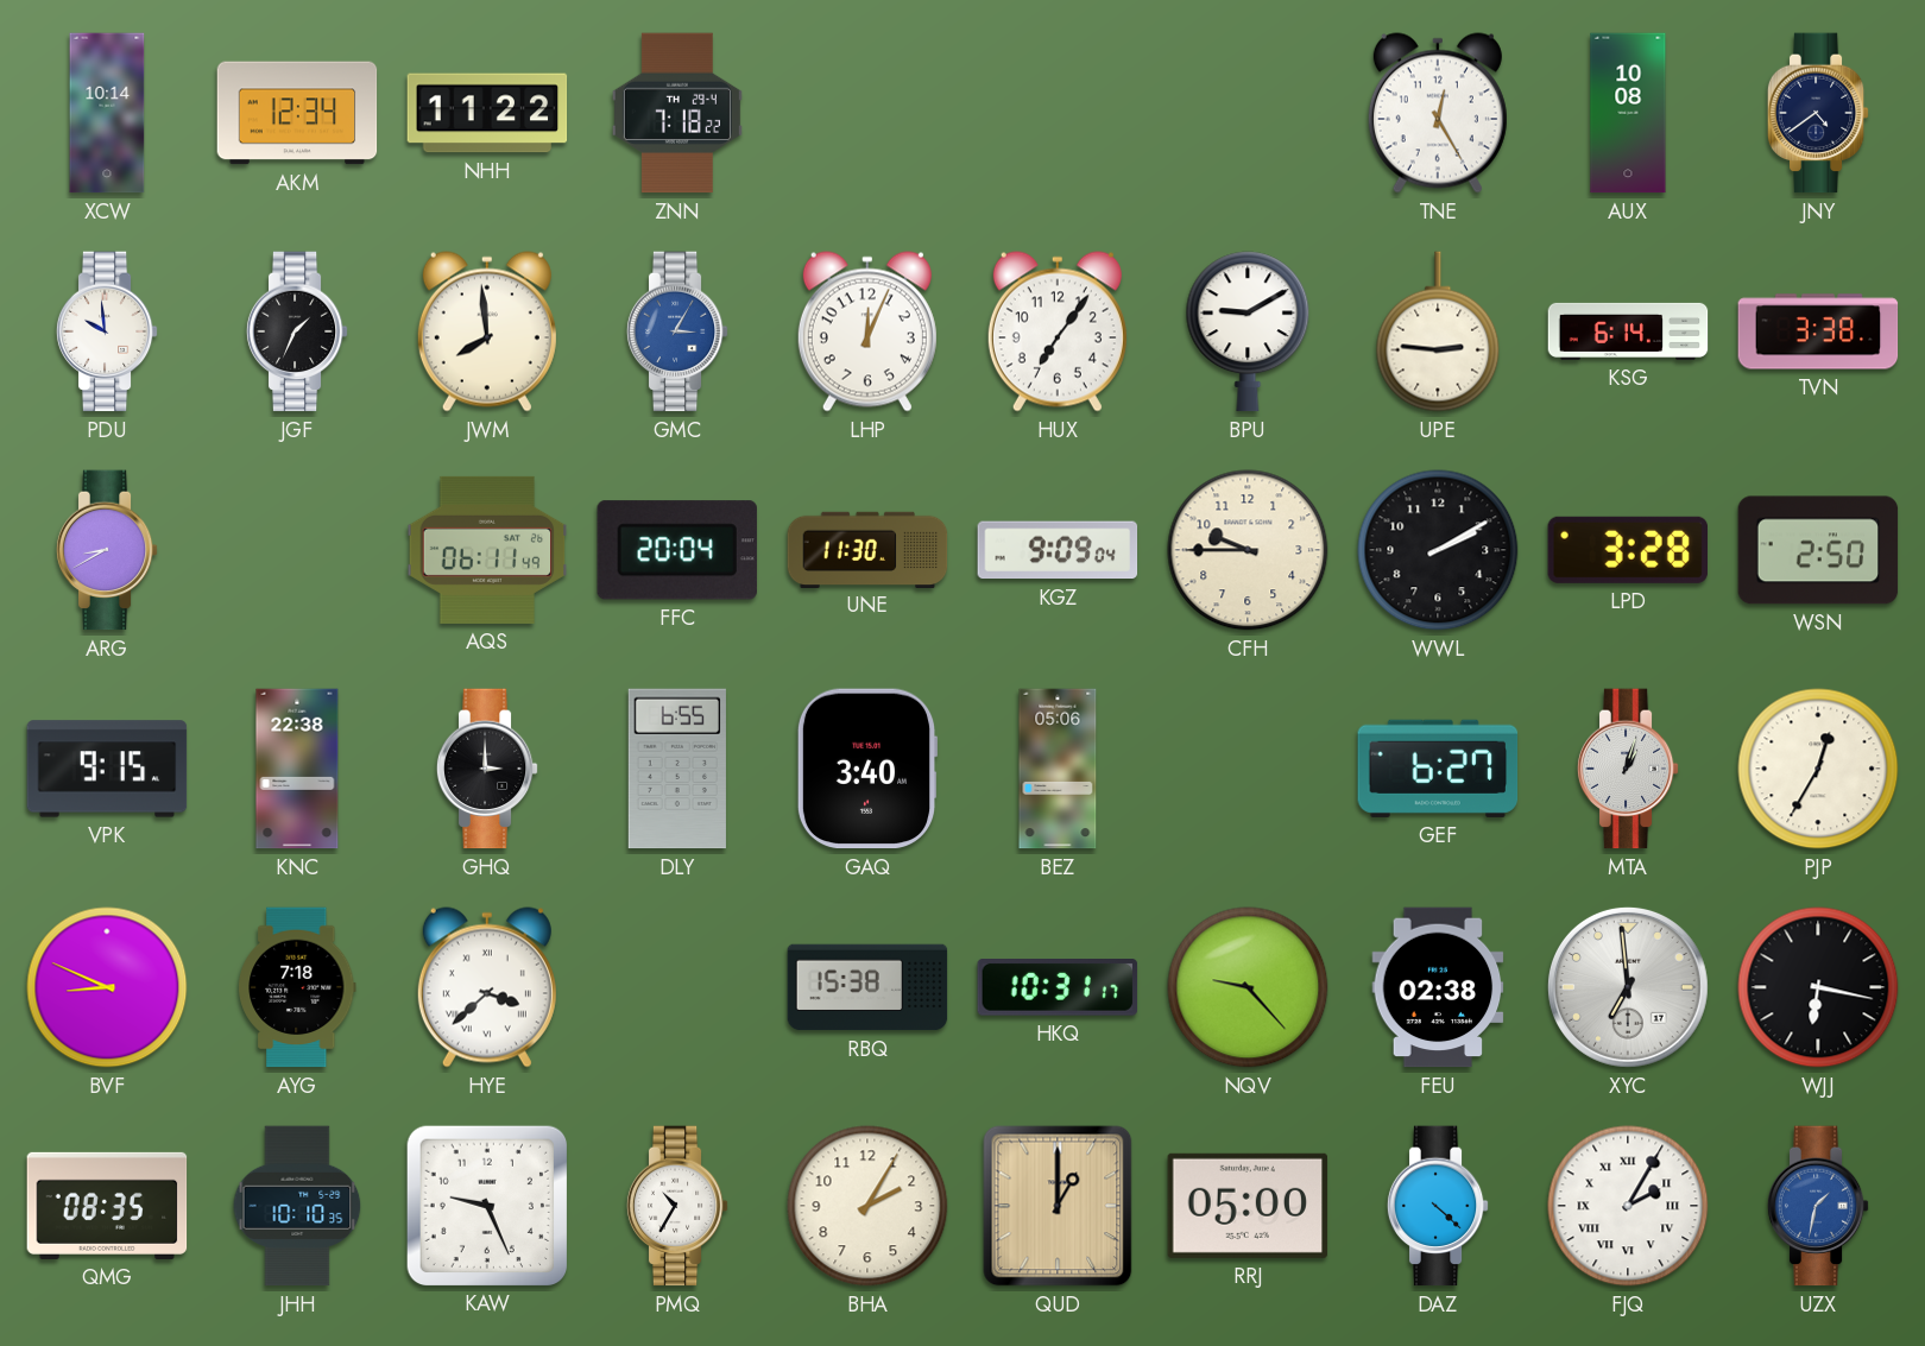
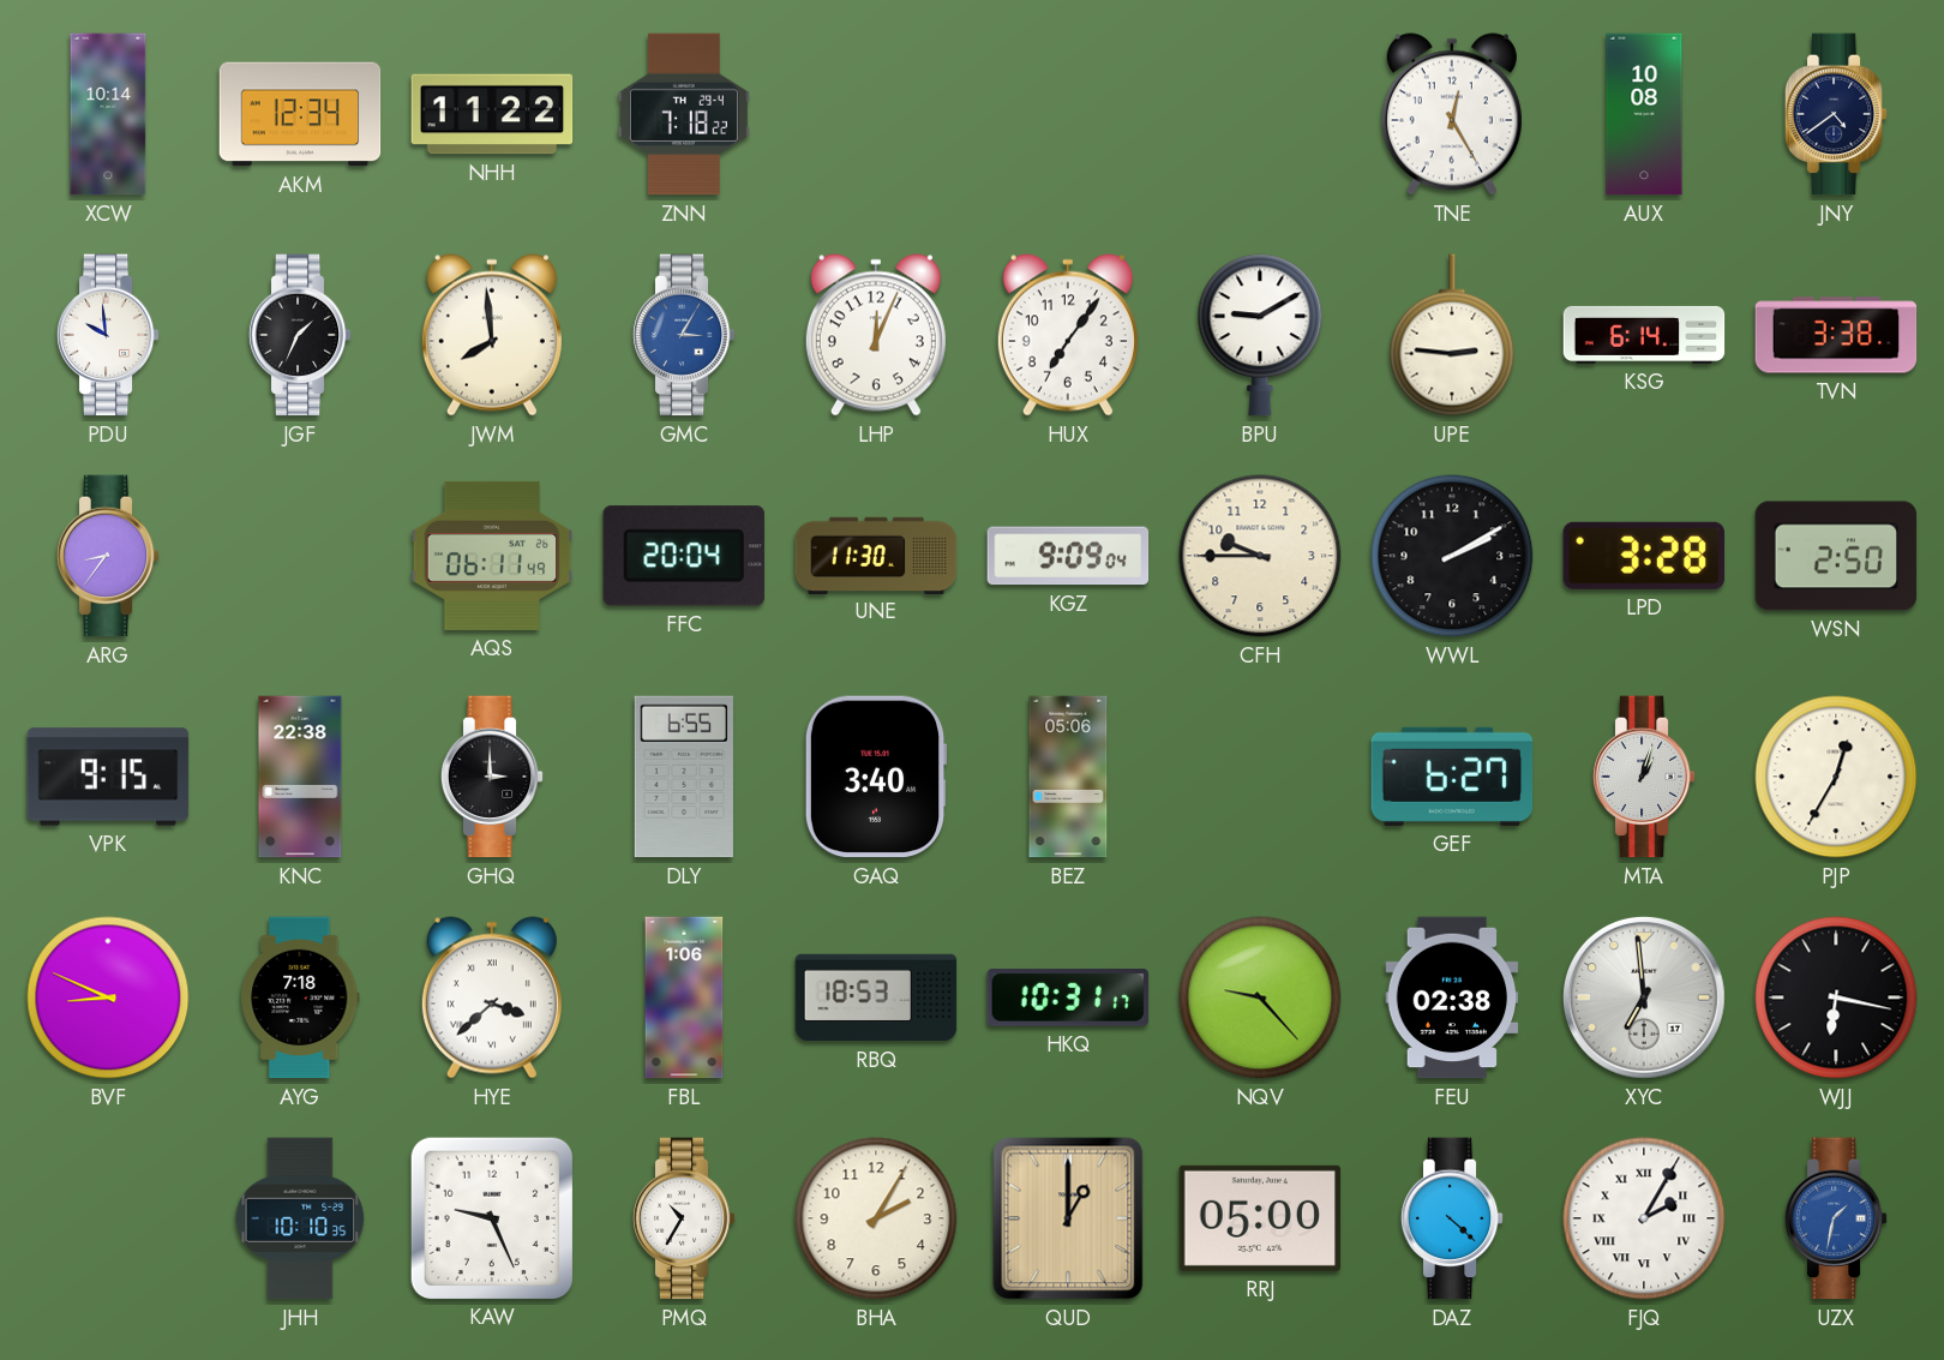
ARG: 8:40 -> 8:36
FBL: none -> 1:06
RBQ: 15:38 -> 18:53
QMG: 08:35 -> none
